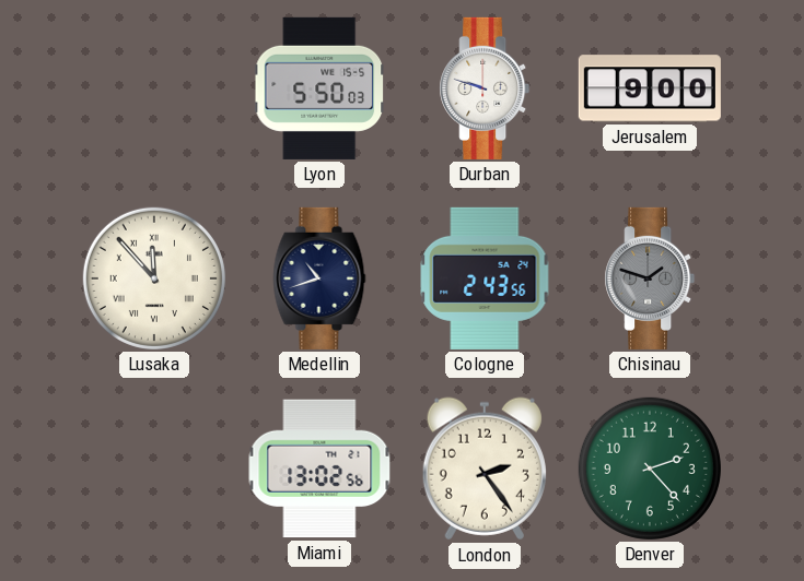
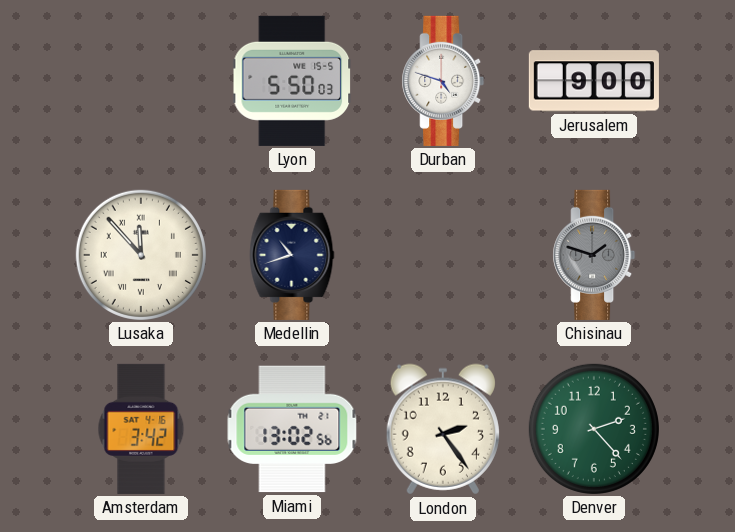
Durban: 9:48 -> 4:48
Cologne: 2:43 -> none
Amsterdam: none -> 3:42
